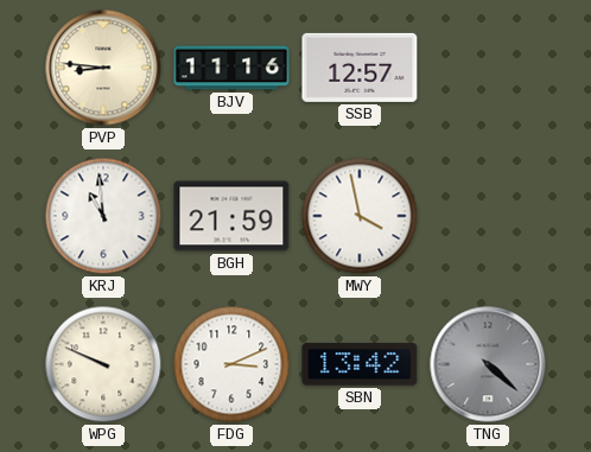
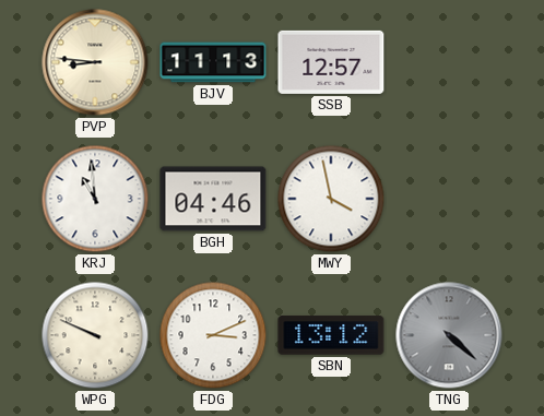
BJV: 11:16 -> 11:13
BGH: 21:59 -> 04:46
SBN: 13:42 -> 13:12
